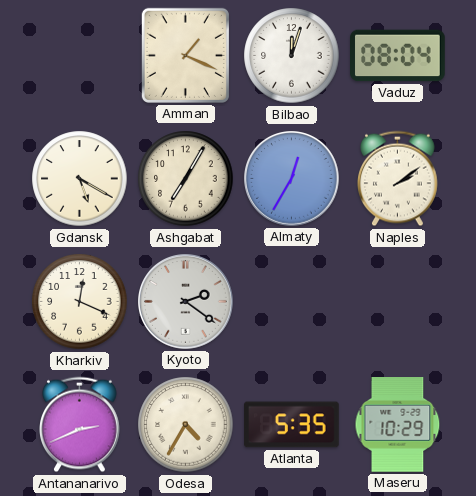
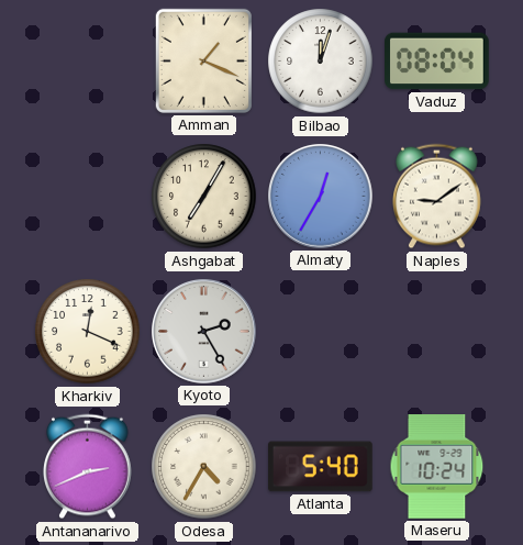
Gdansk: 5:20 -> none
Naples: 2:09 -> 9:09
Kyoto: 2:21 -> 2:25
Atlanta: 5:35 -> 5:40
Maseru: 10:29 -> 10:24
